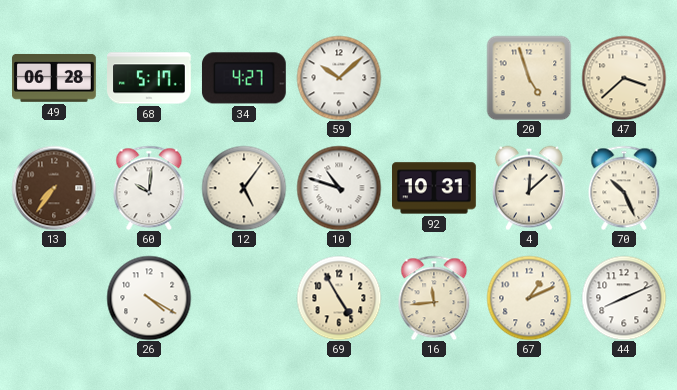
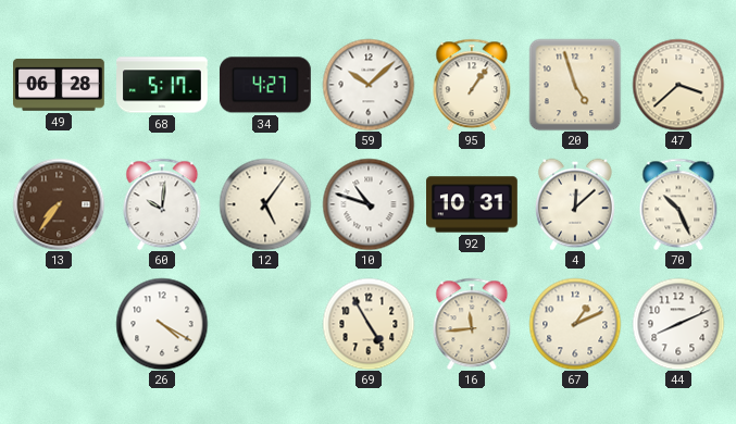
95: none -> 1:06
